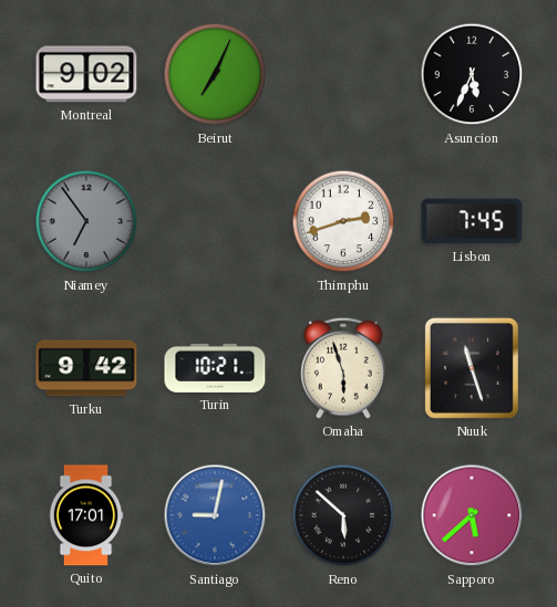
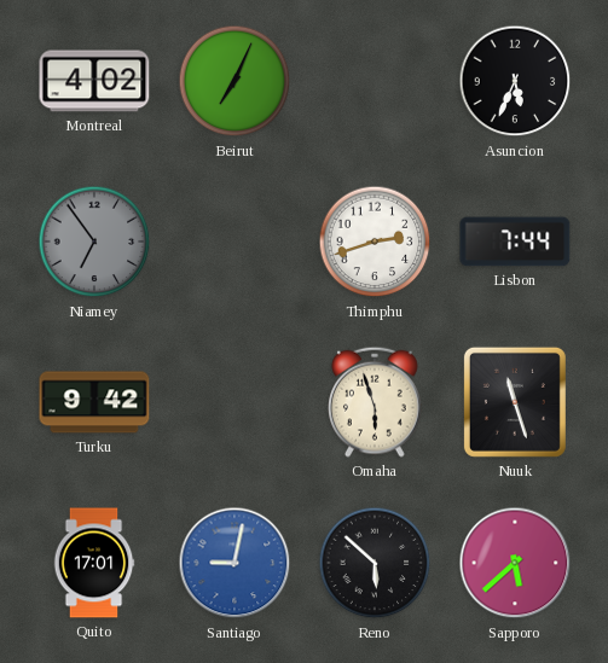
Montreal: 9:02 -> 4:02
Lisbon: 7:45 -> 7:44
Turin: 10:21 -> none
